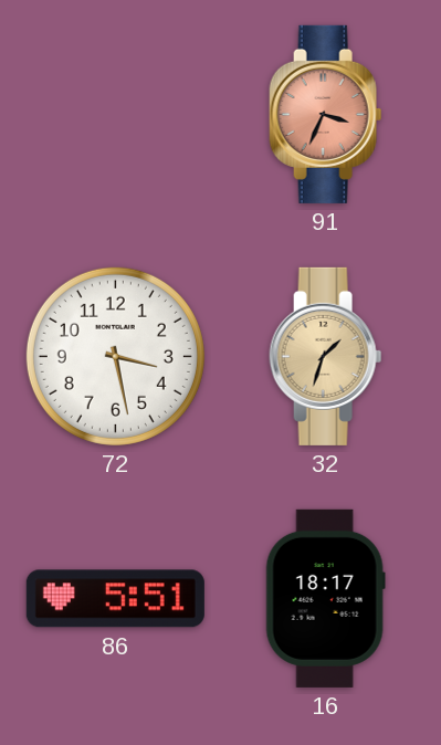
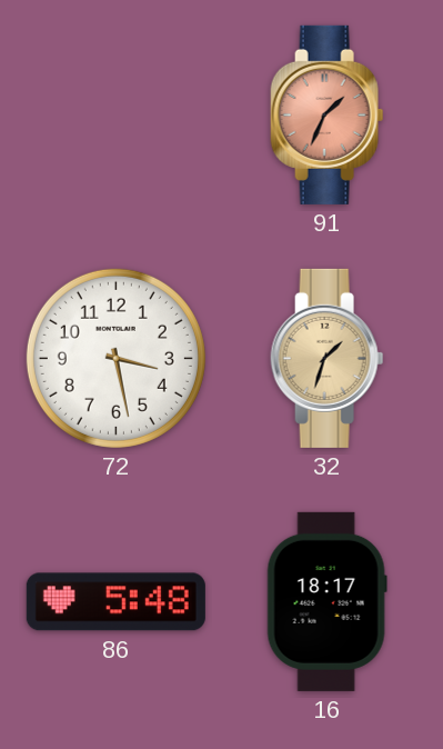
91: 3:34 -> 1:34
86: 5:51 -> 5:48
